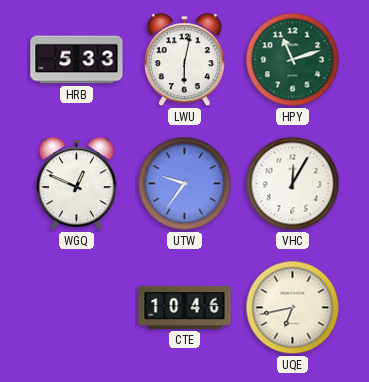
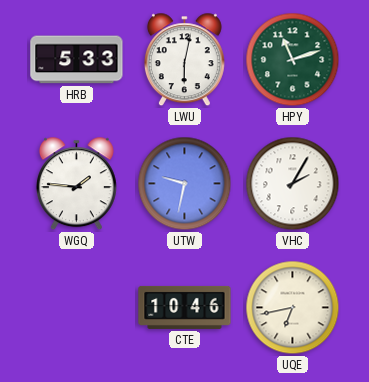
WGQ: 12:49 -> 1:46
UTW: 9:36 -> 9:32
VHC: 12:05 -> 2:05
